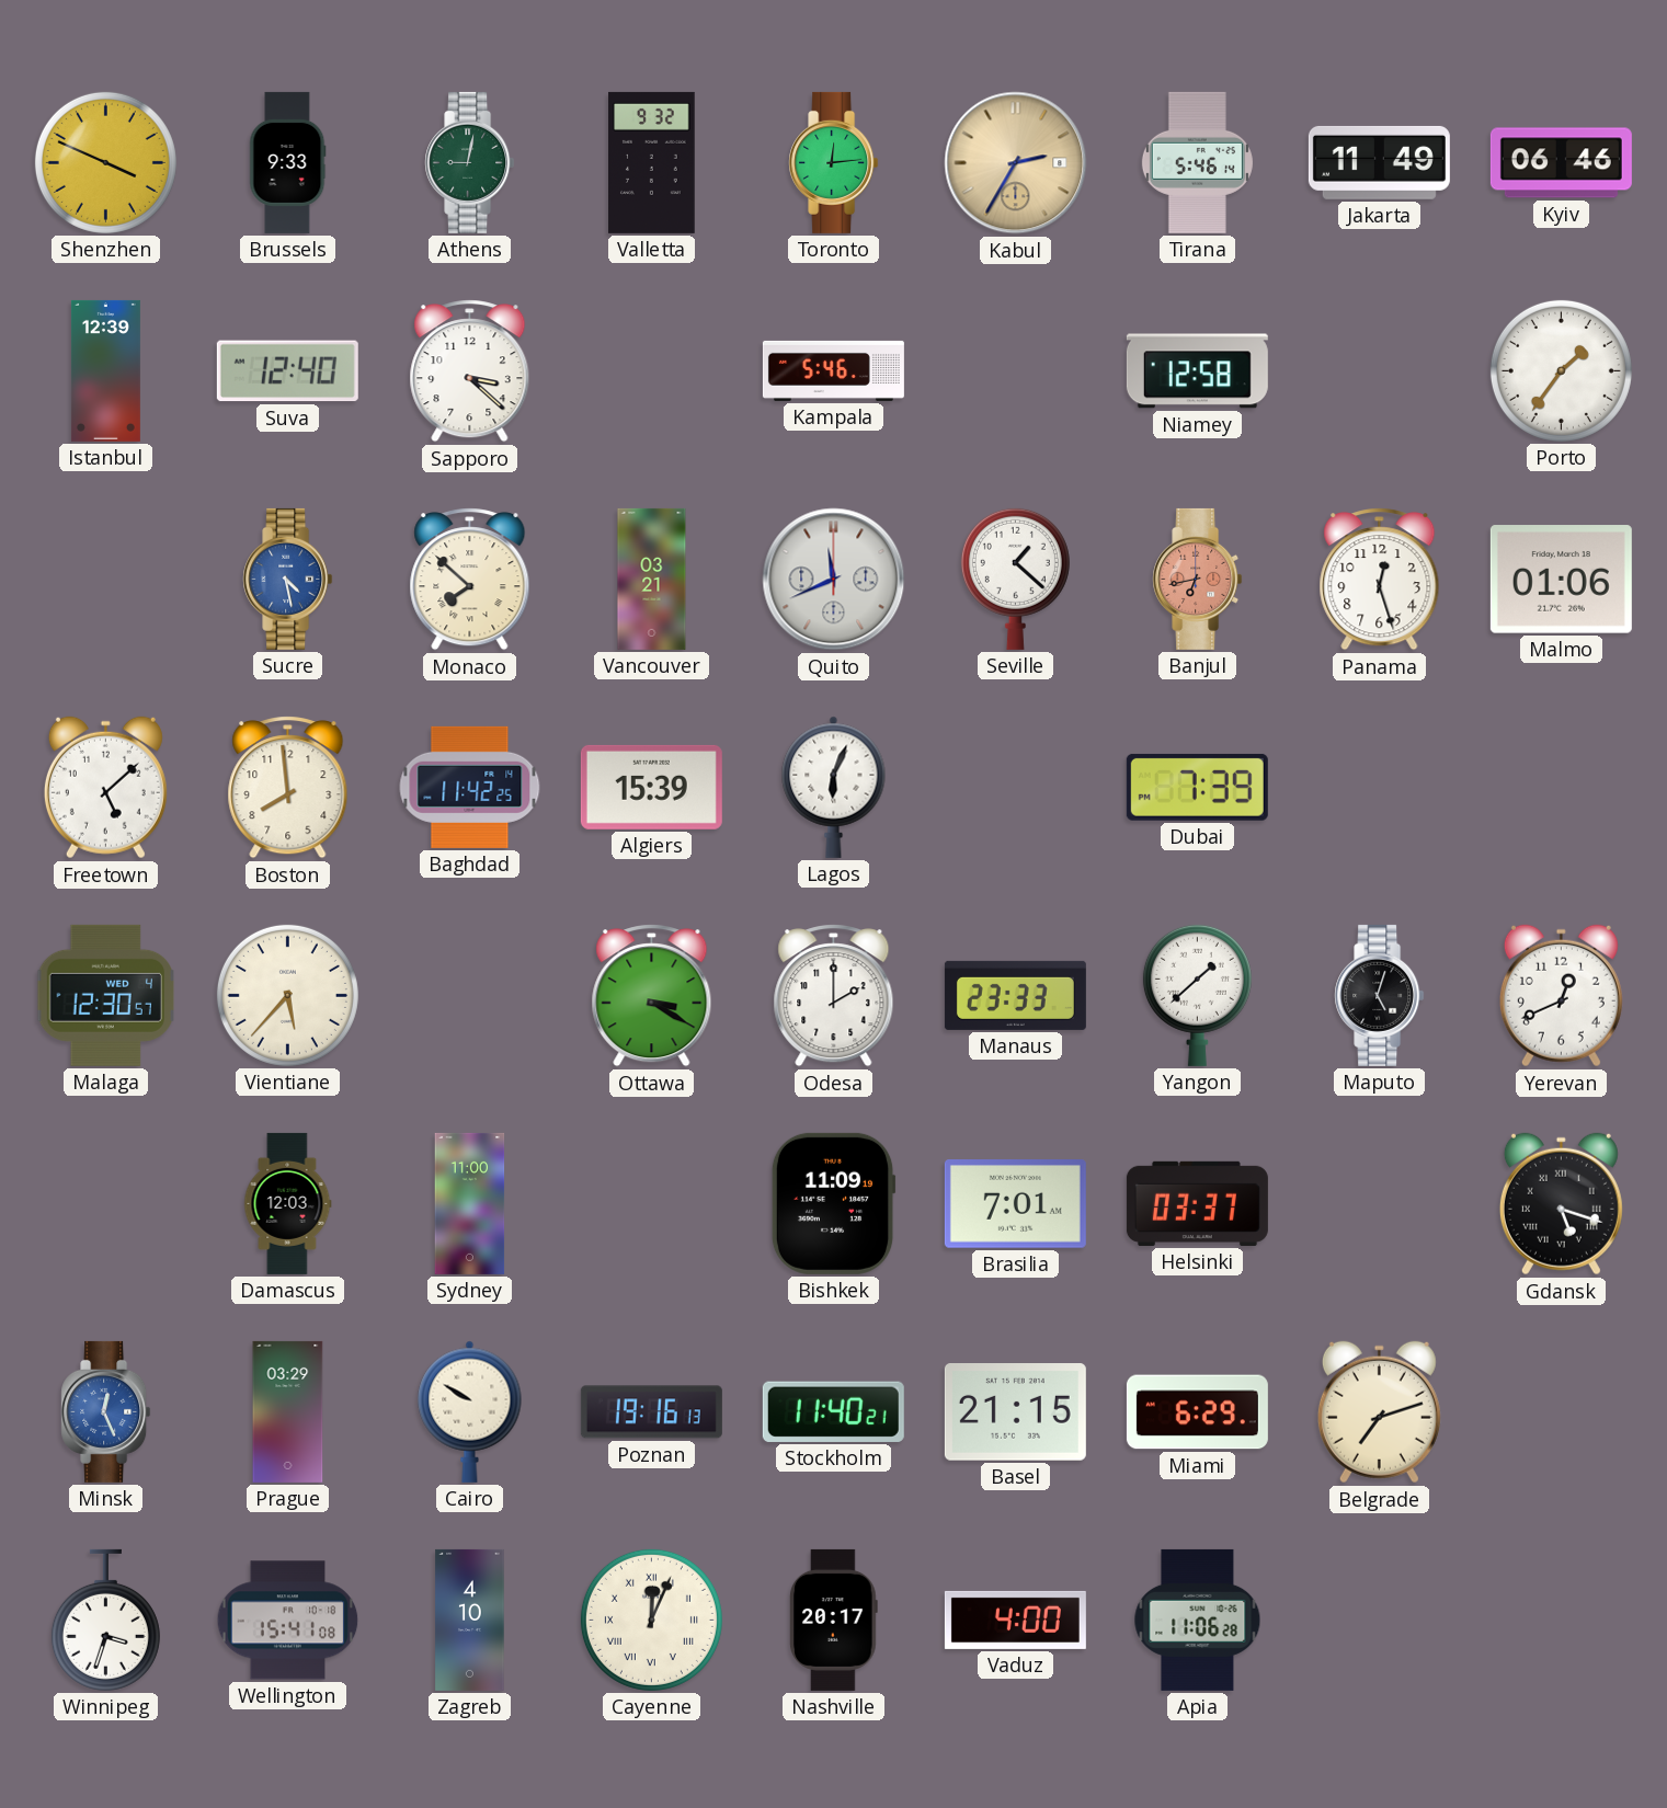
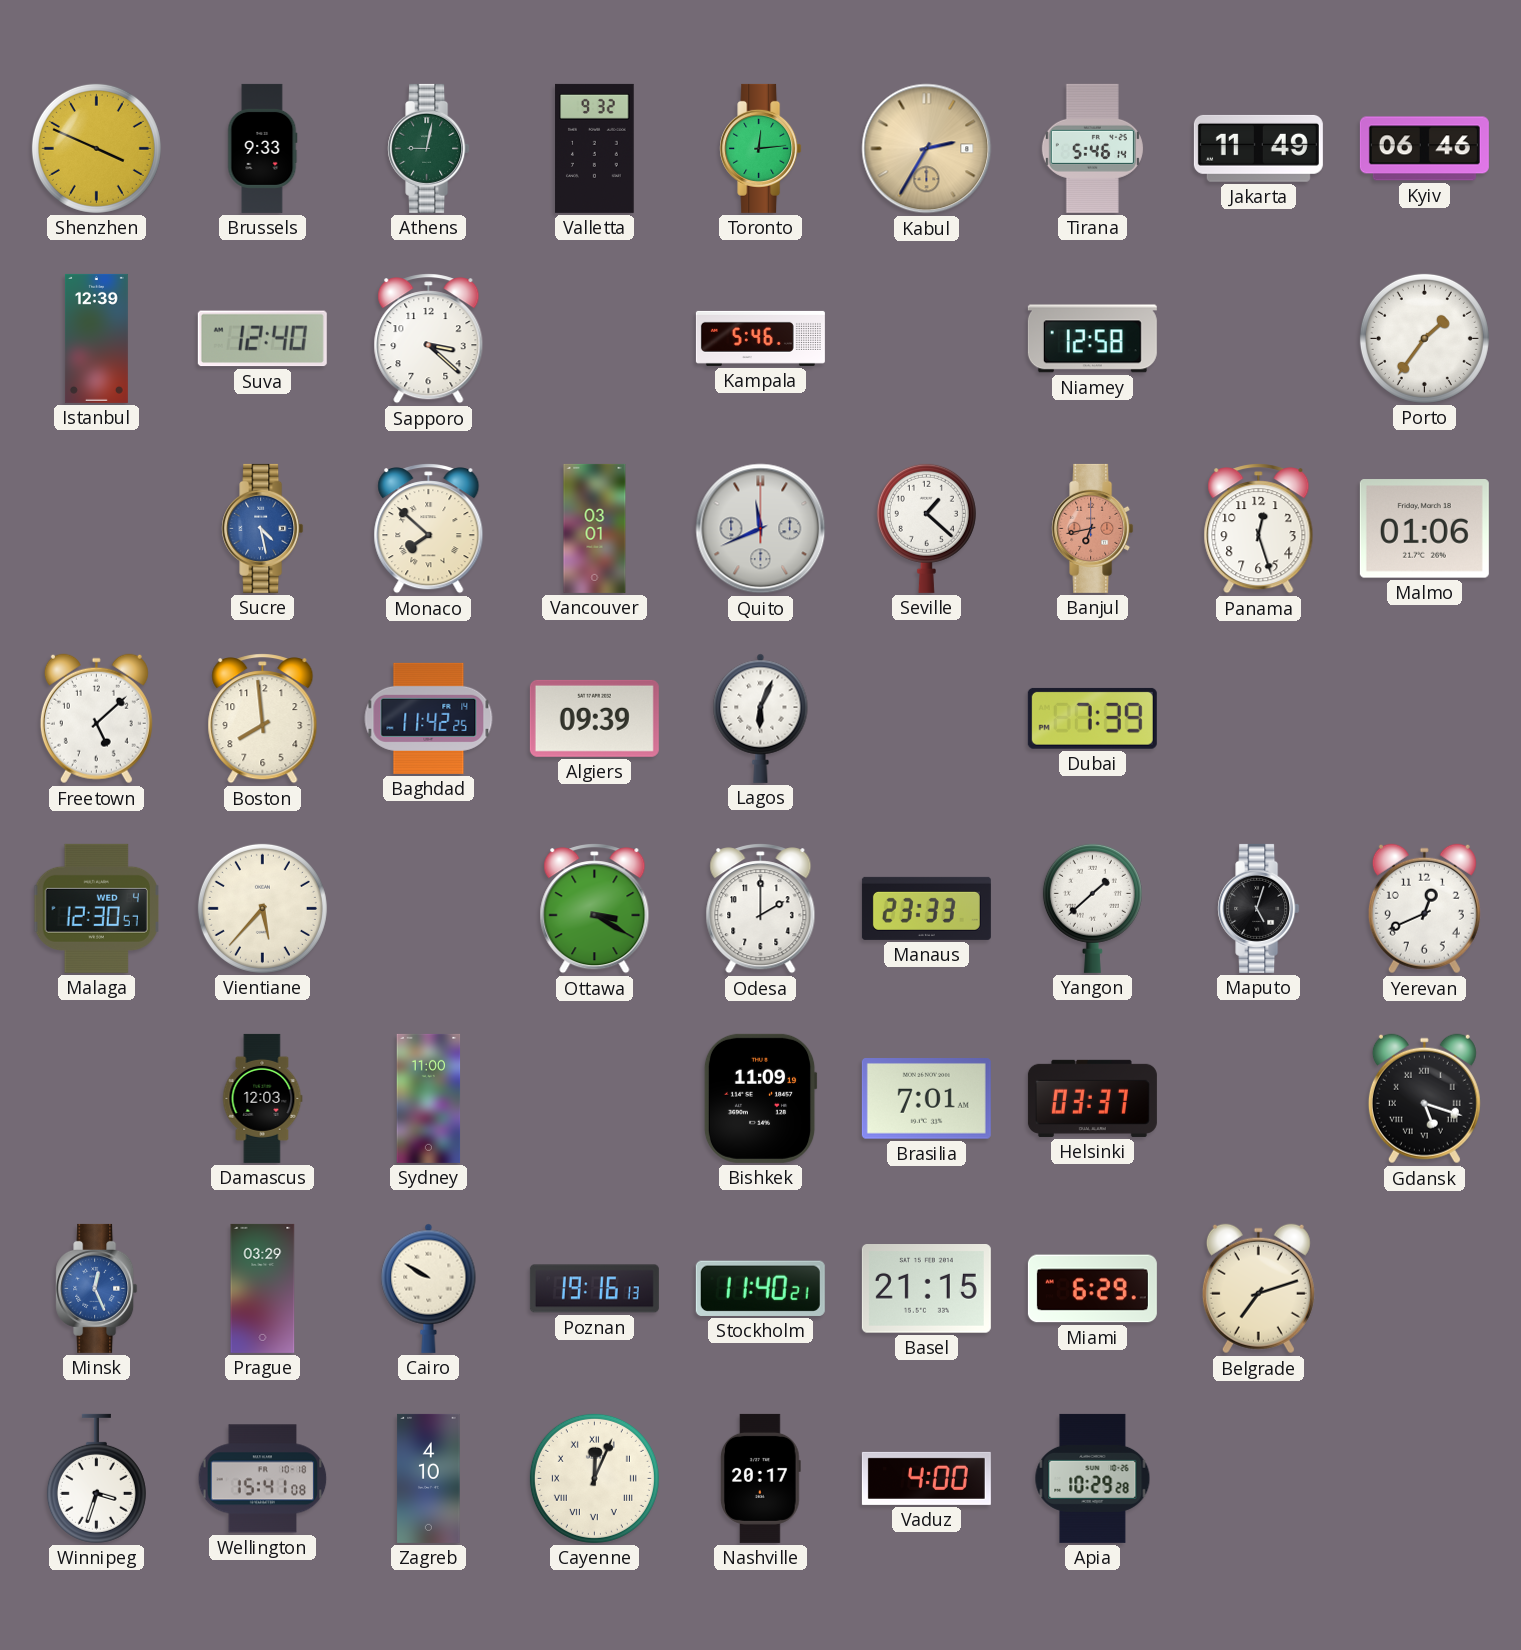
Vancouver: 03:21 -> 03:01
Algiers: 15:39 -> 09:39
Apia: 11:06 -> 10:29
